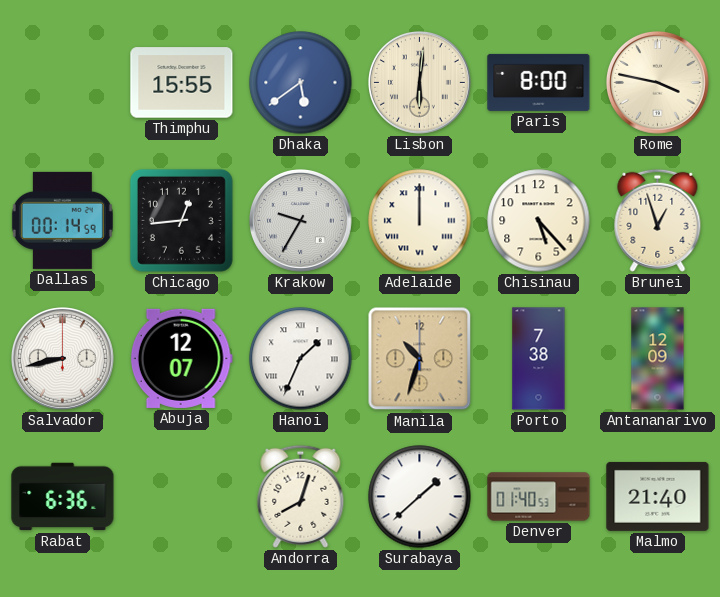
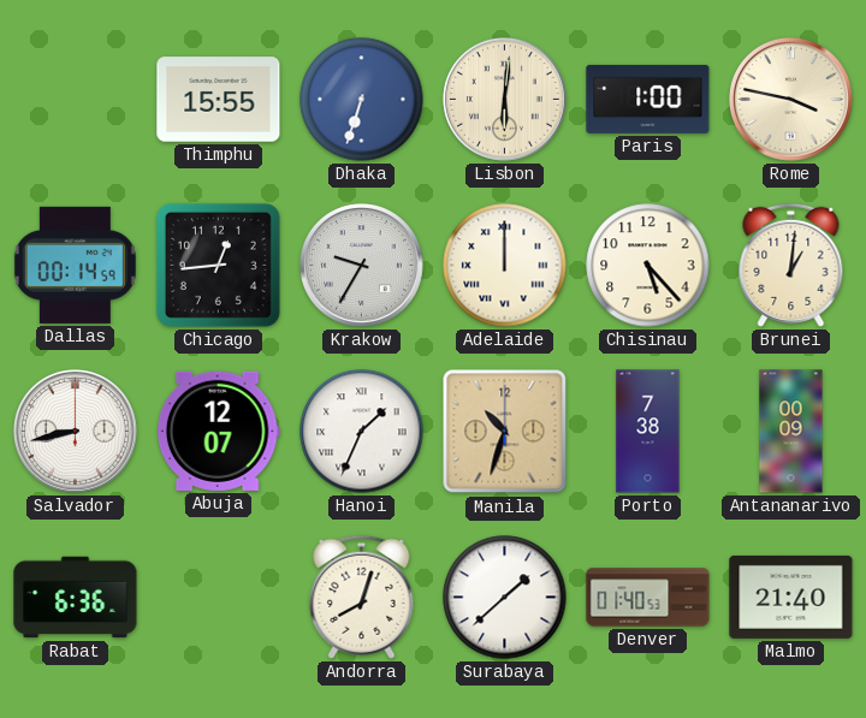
Dhaka: 5:39 -> 6:33
Paris: 8:00 -> 1:00
Brunei: 12:57 -> 1:01
Antananarivo: 12:09 -> 00:09
